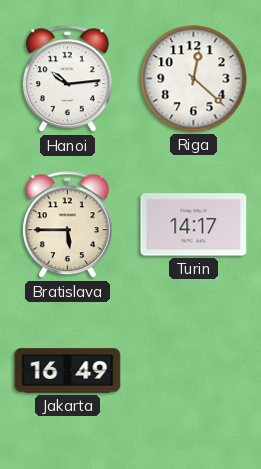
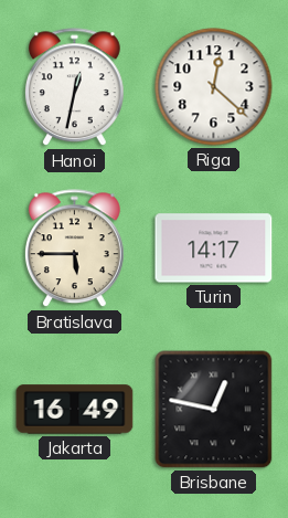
Hanoi: 10:14 -> 12:32
Brisbane: none -> 12:47
